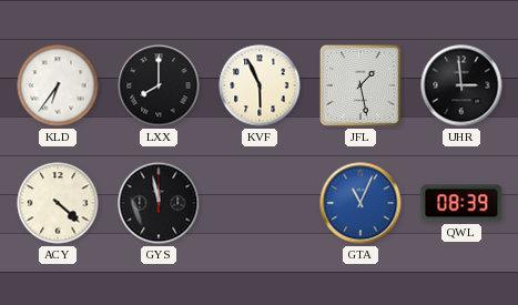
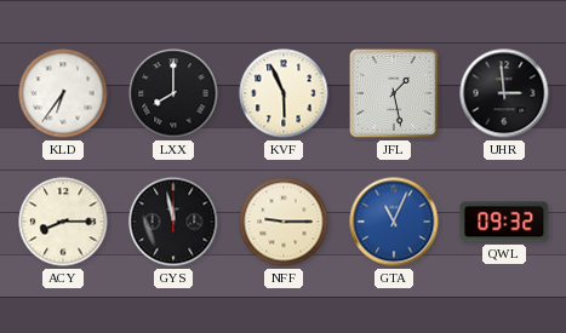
ACY: 4:22 -> 8:15
NFF: none -> 9:15
QWL: 08:39 -> 09:32
